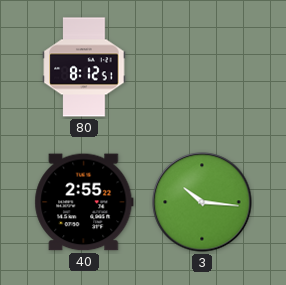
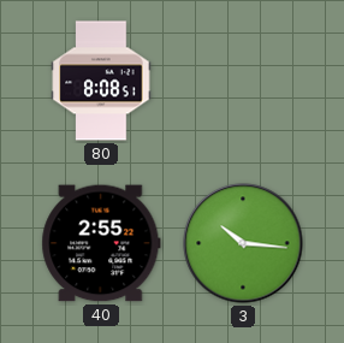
80: 8:12 -> 8:08
